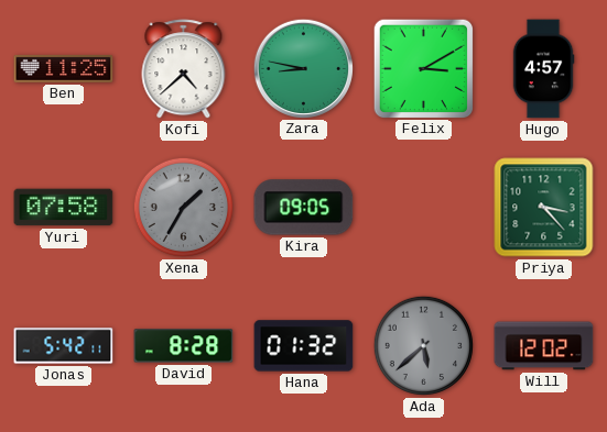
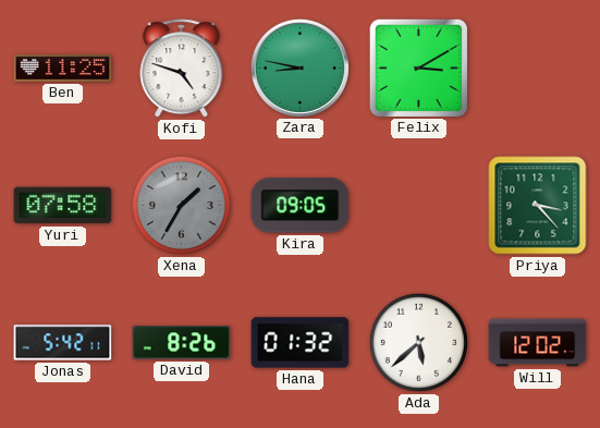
Kofi: 4:38 -> 4:48
Hugo: 4:57 -> none
David: 8:28 -> 8:26
Ada dial: grey -> white
